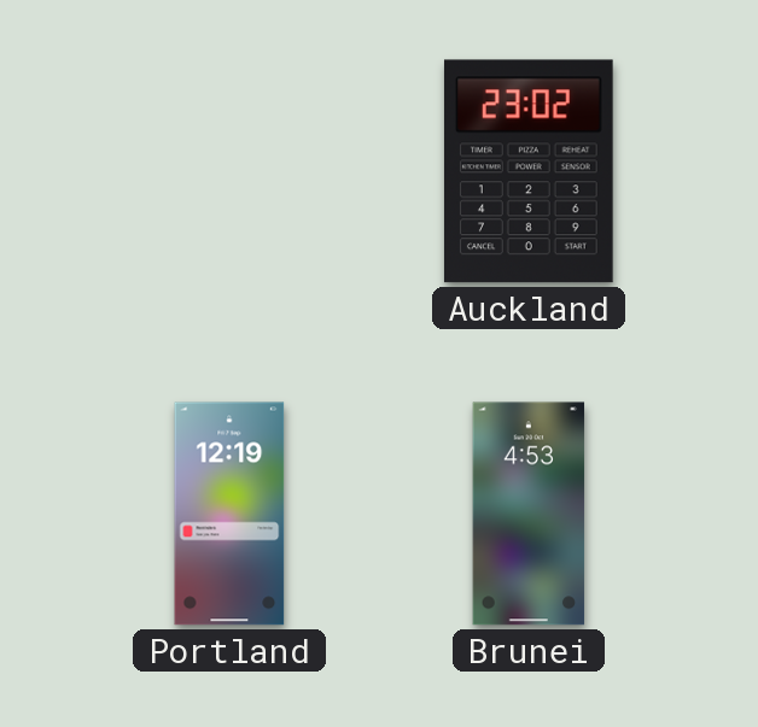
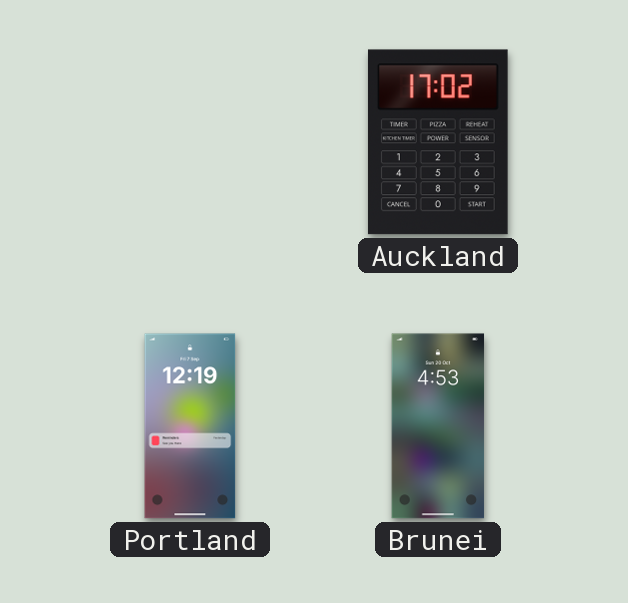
Auckland: 23:02 -> 17:02
